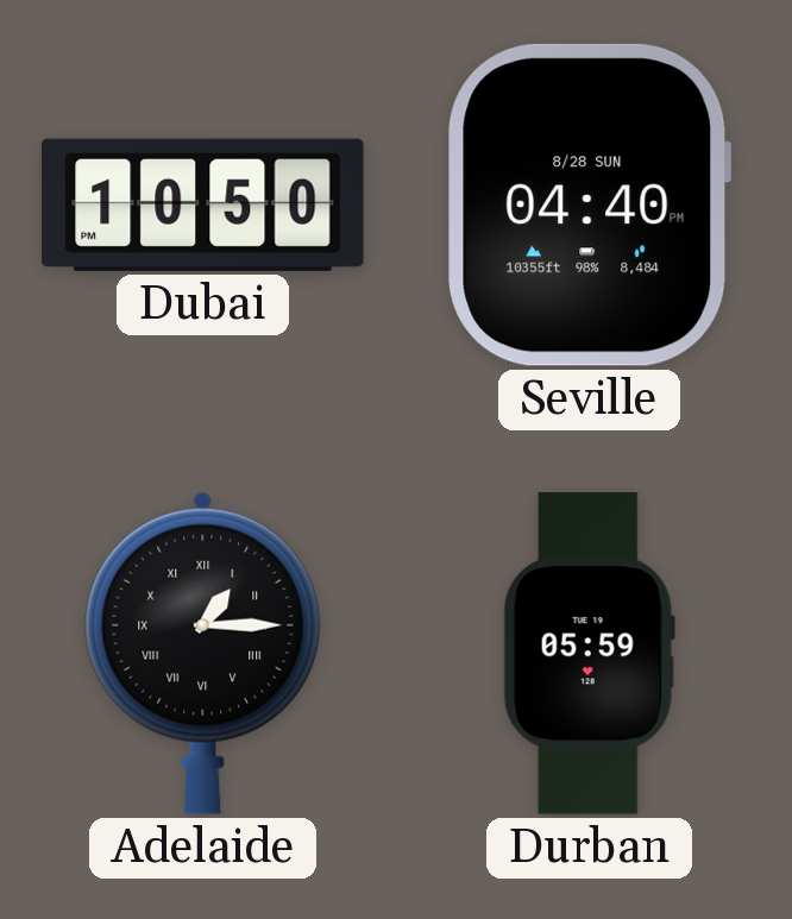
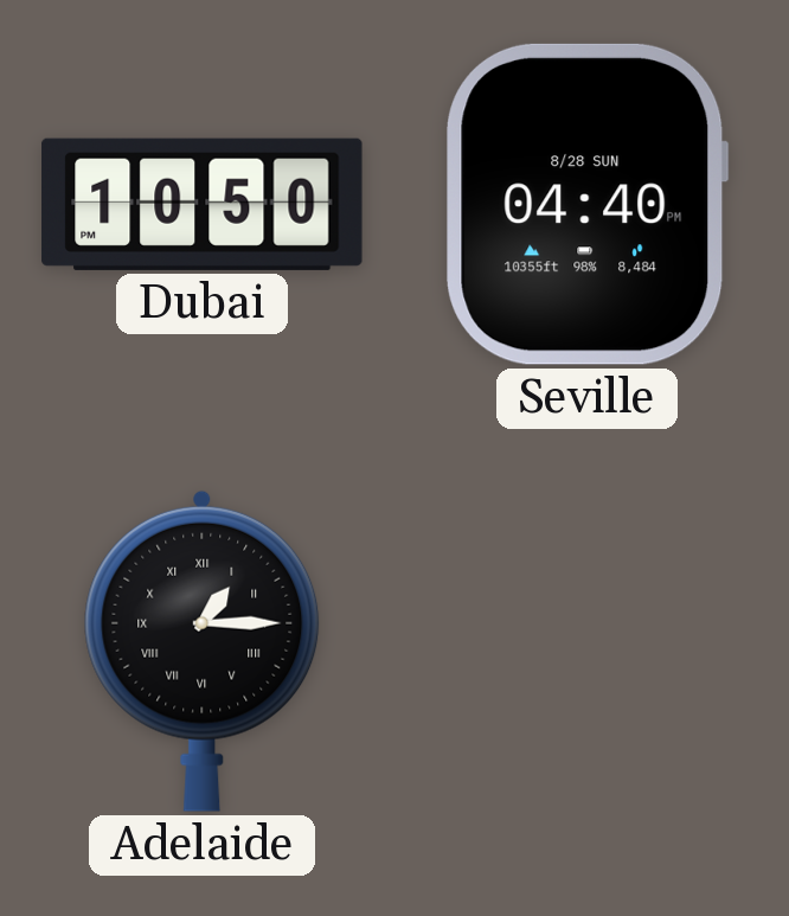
Durban: 05:59 -> none
